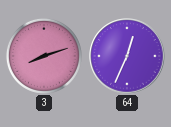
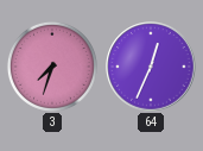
3: 8:12 -> 7:33
